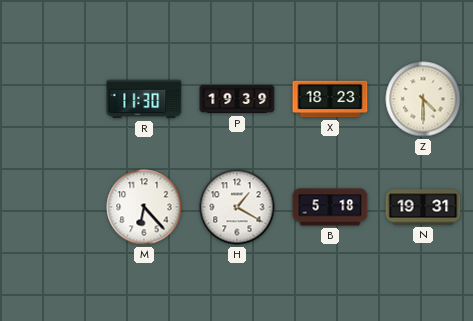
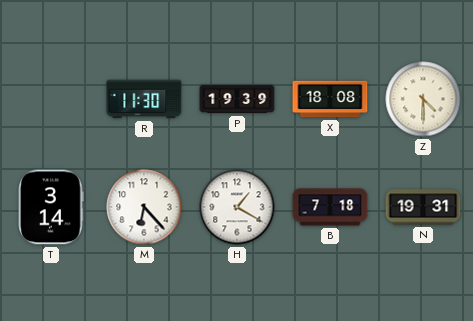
X: 18:23 -> 18:08
T: none -> 3:14
B: 5:18 -> 7:18
